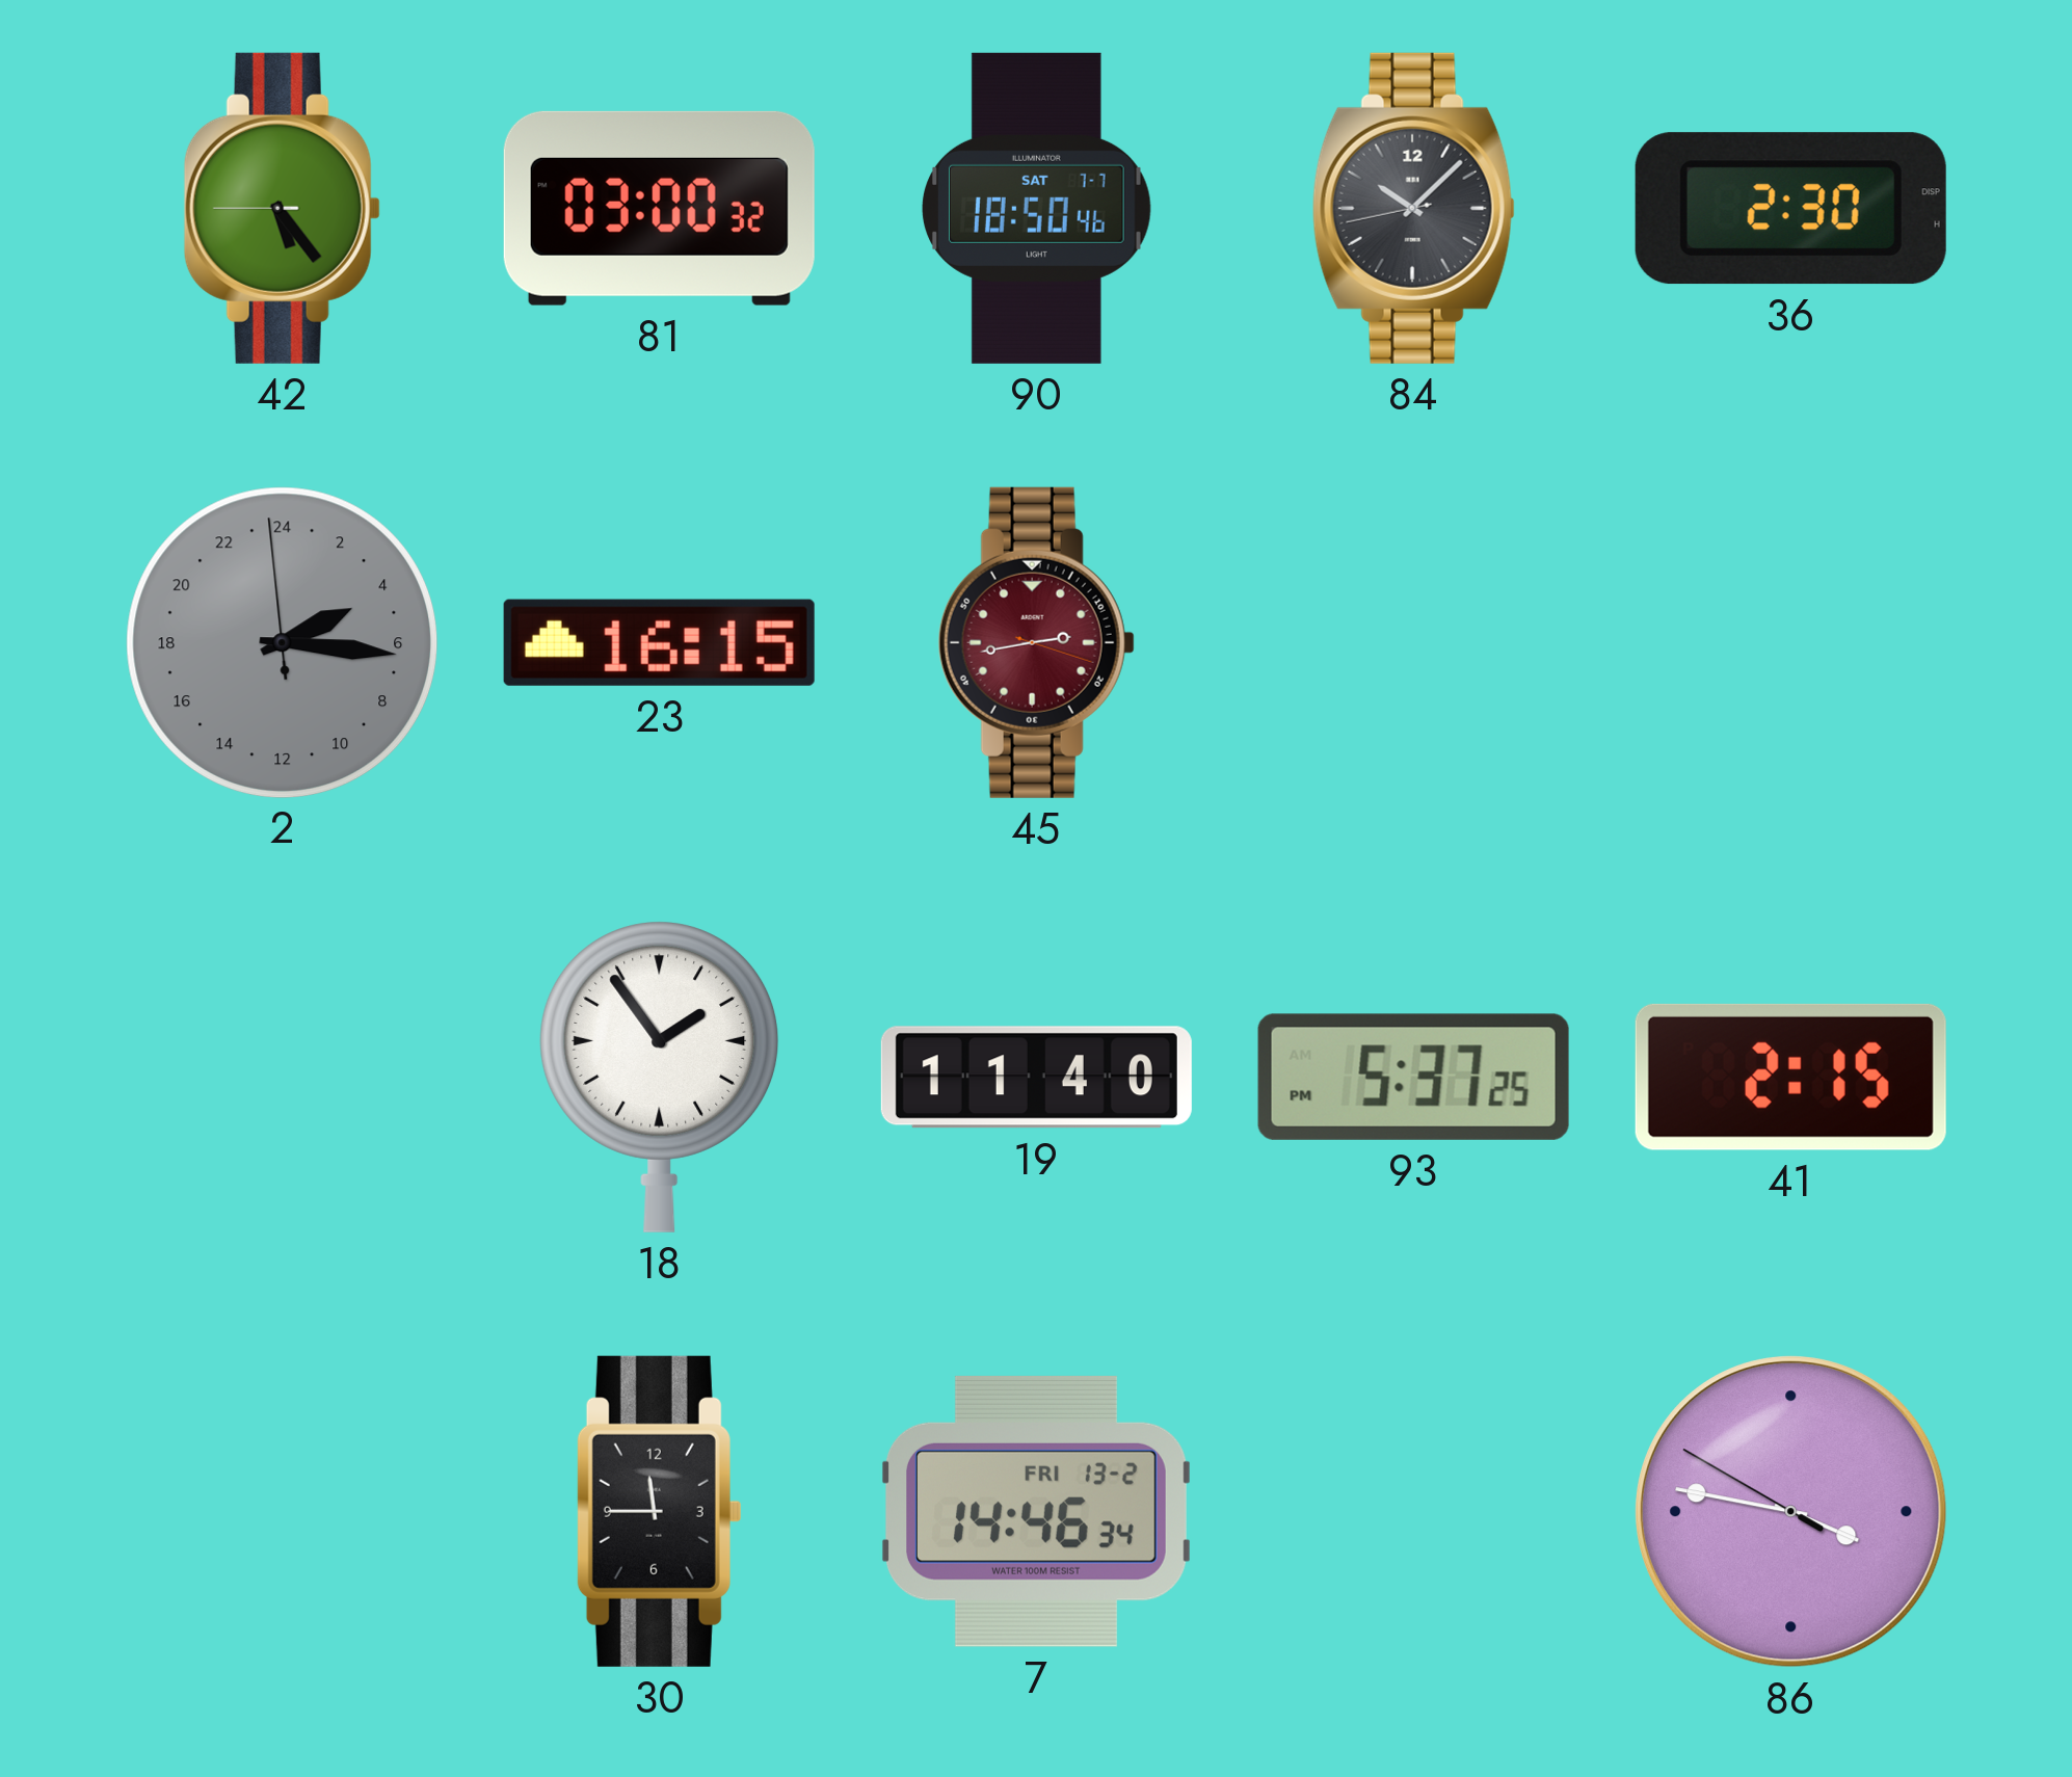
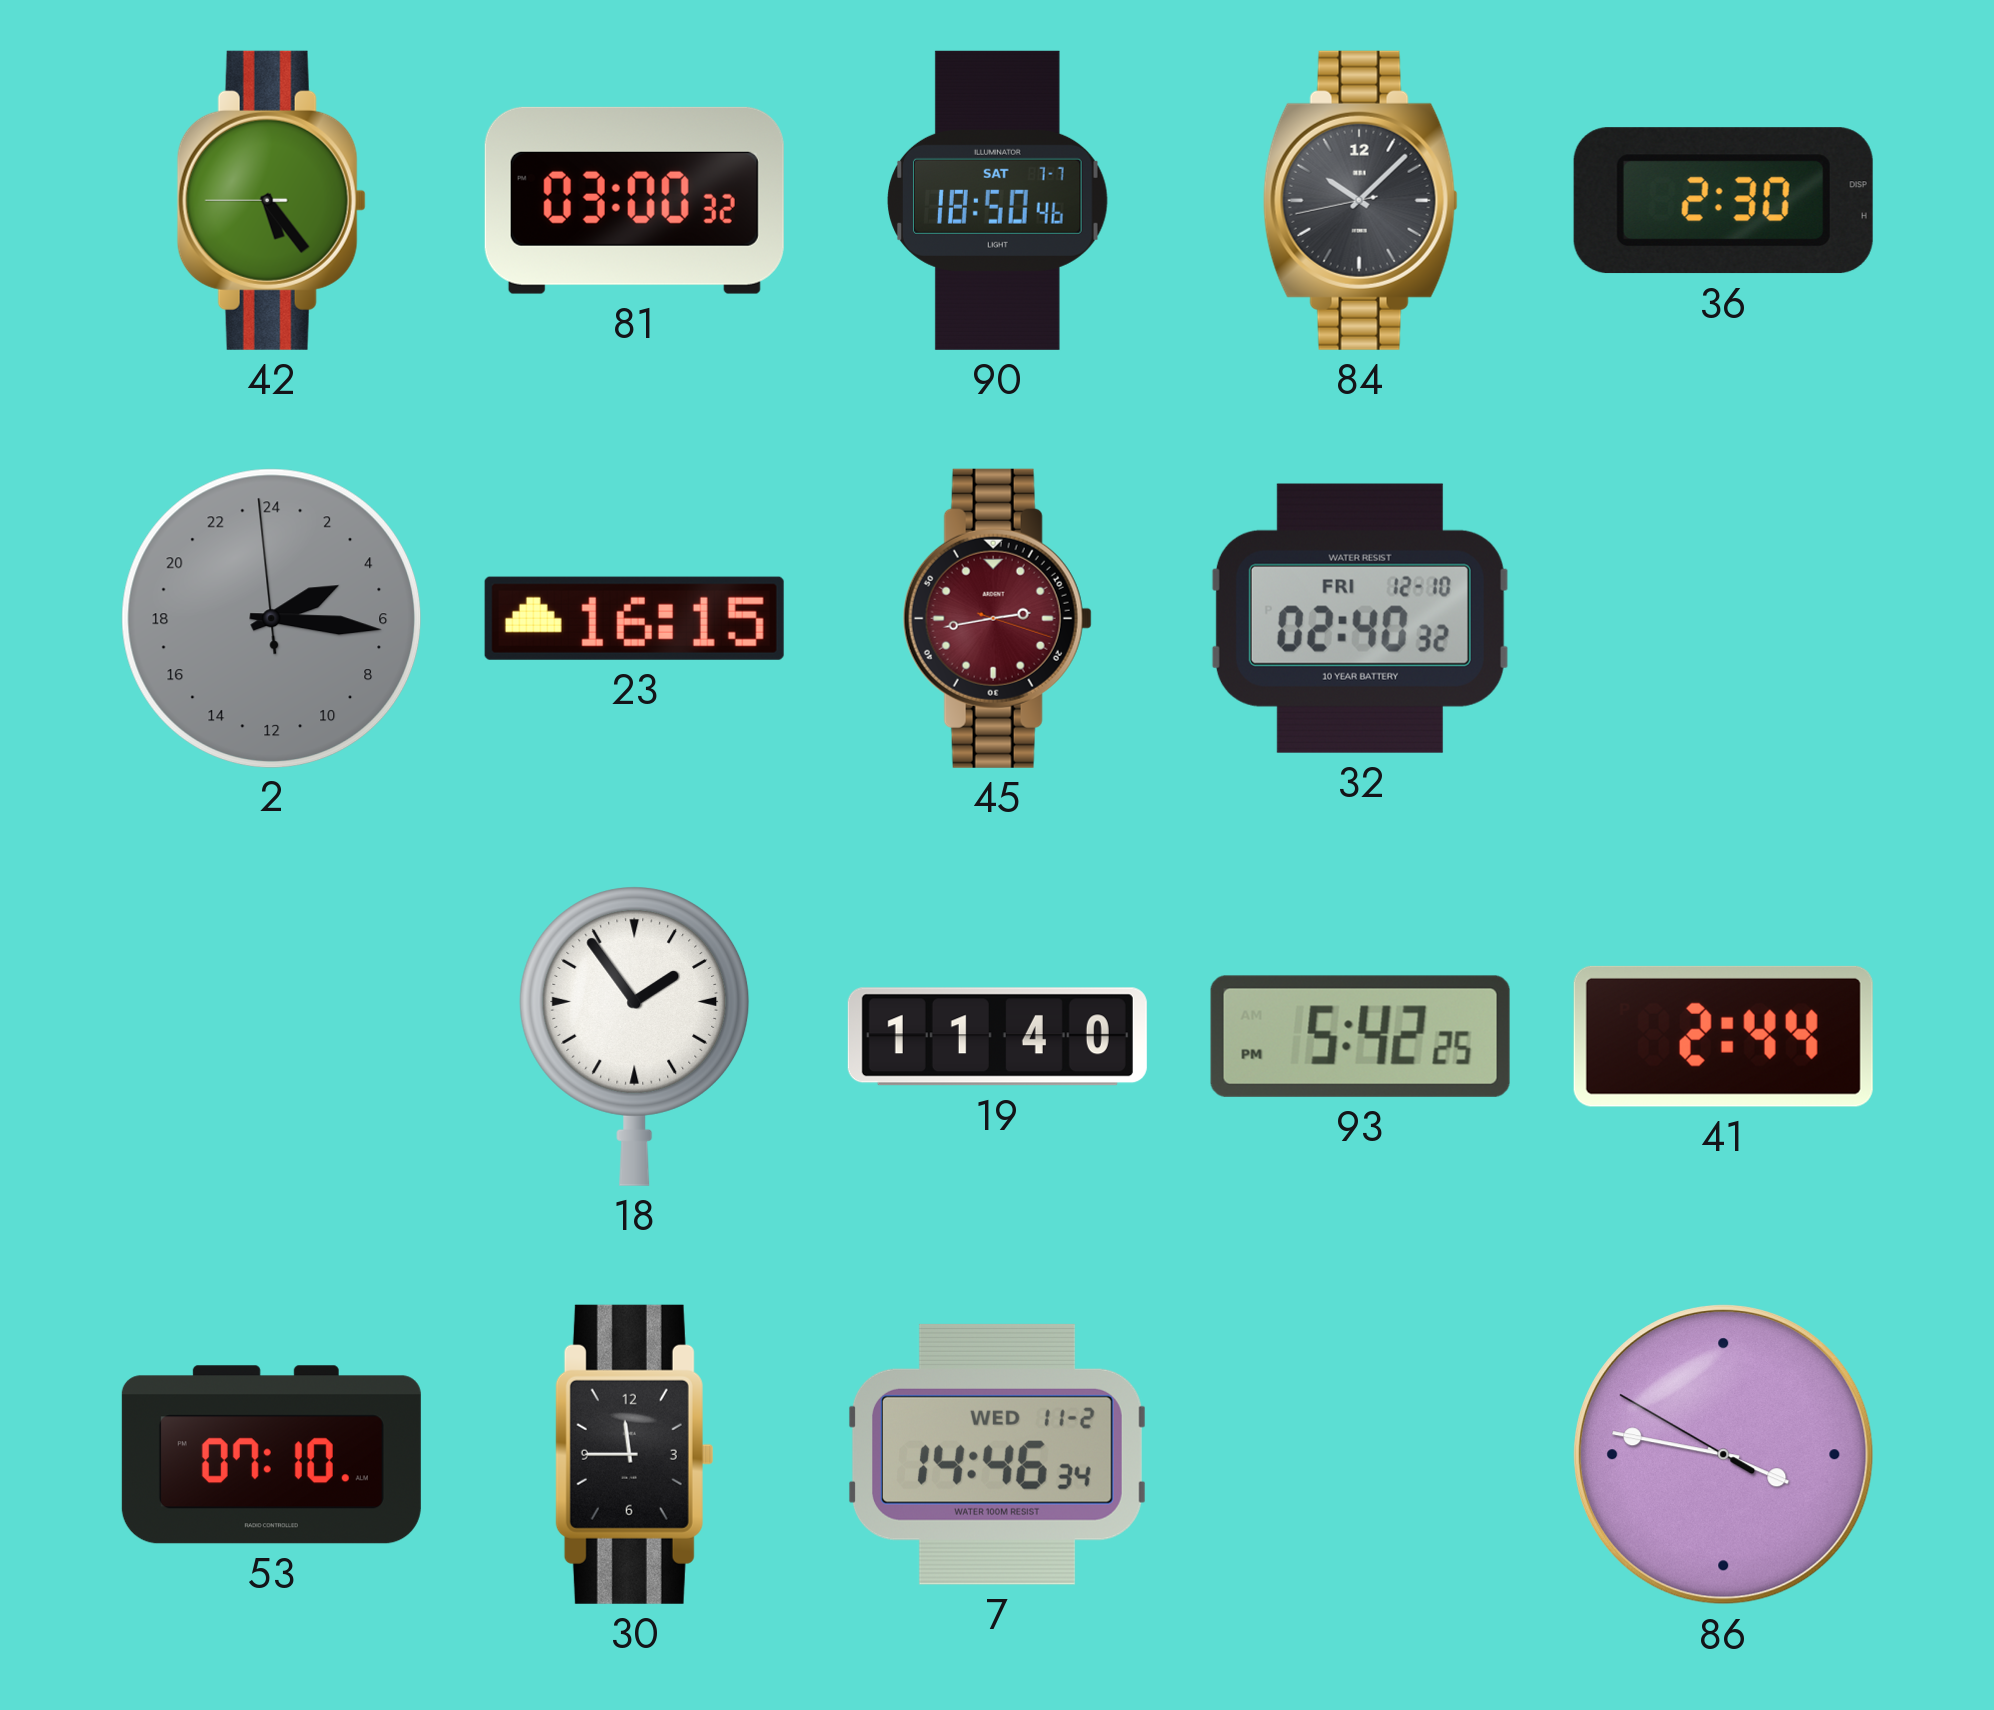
32: none -> 02:40
93: 5:37 -> 5:42
41: 2:15 -> 2:44
53: none -> 07:10
7 date: FRI 13-2 -> WED 11-2
